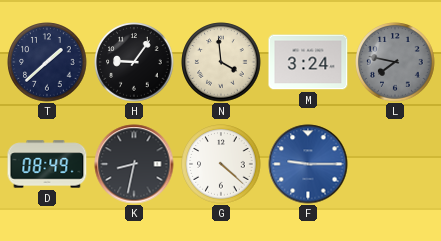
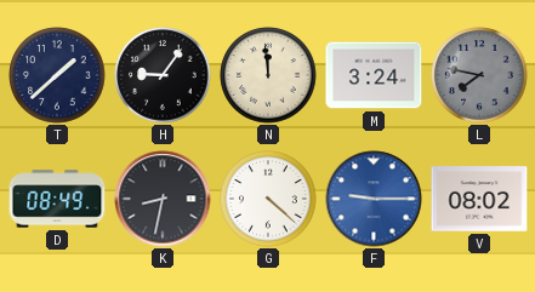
N: 3:59 -> 11:59
V: none -> 08:02
